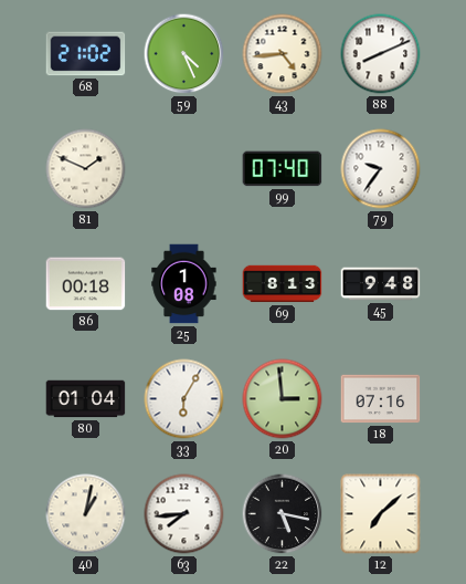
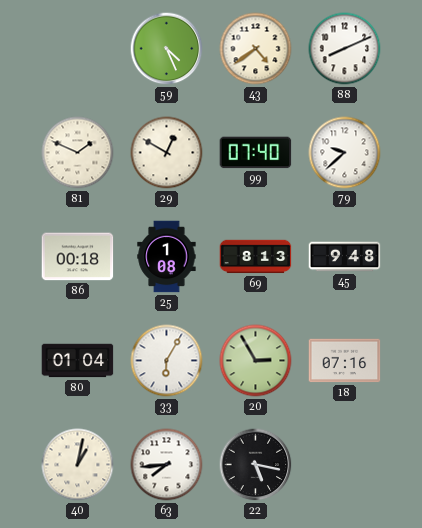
68: 21:02 -> none
43: 4:44 -> 4:39
29: none -> 12:50
79: 9:36 -> 9:38
20: 2:59 -> 2:55
12: 7:08 -> none
